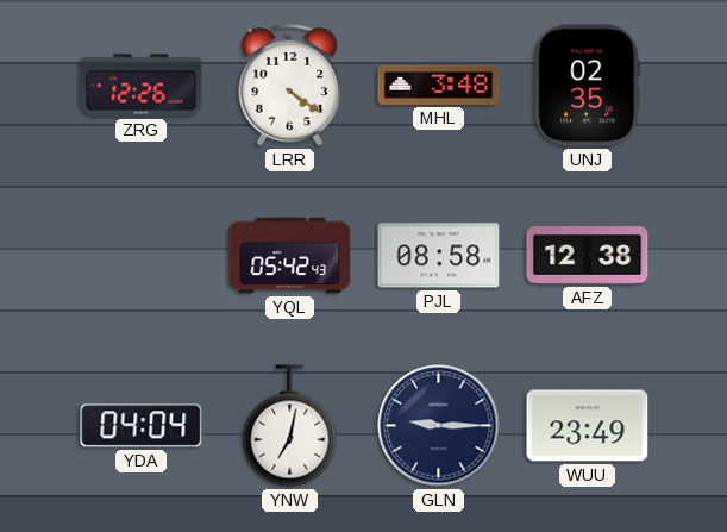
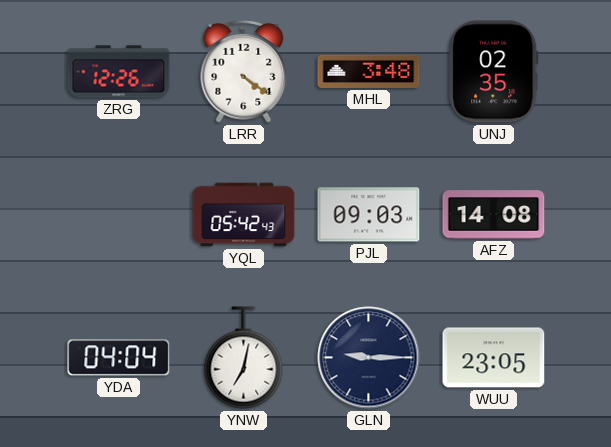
PJL: 08:58 -> 09:03
AFZ: 12:38 -> 14:08
WUU: 23:49 -> 23:05
